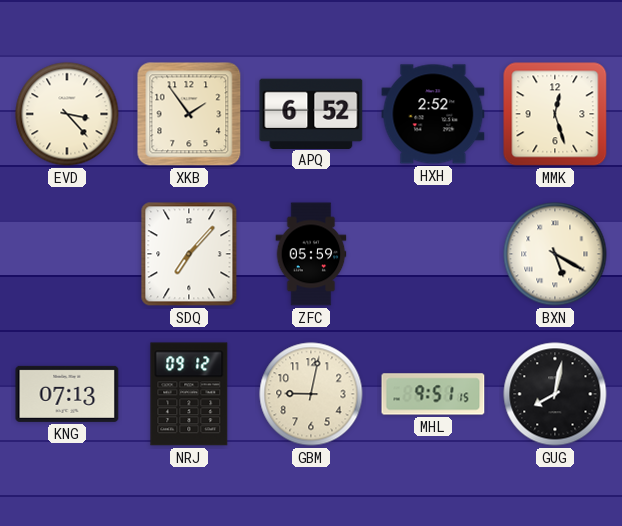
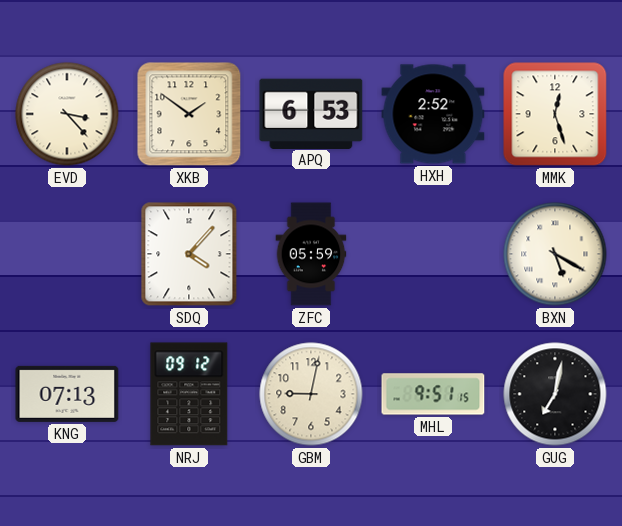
XKB: 1:54 -> 1:51
APQ: 6:52 -> 6:53
SDQ: 7:07 -> 4:07
GUG: 8:02 -> 7:02
